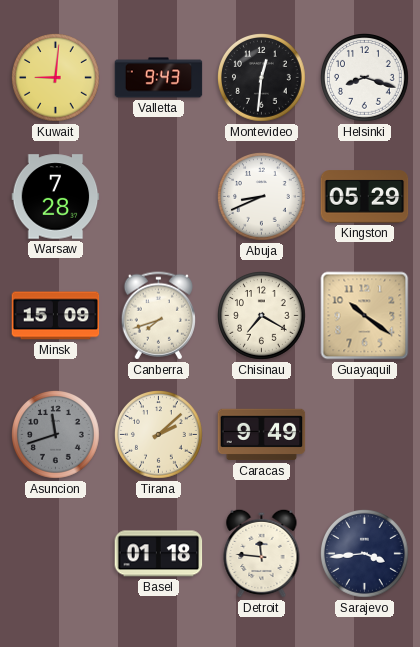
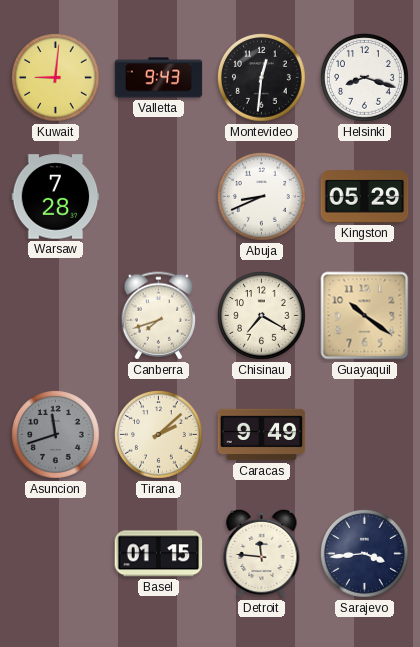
Minsk: 15:09 -> none
Basel: 01:18 -> 01:15
